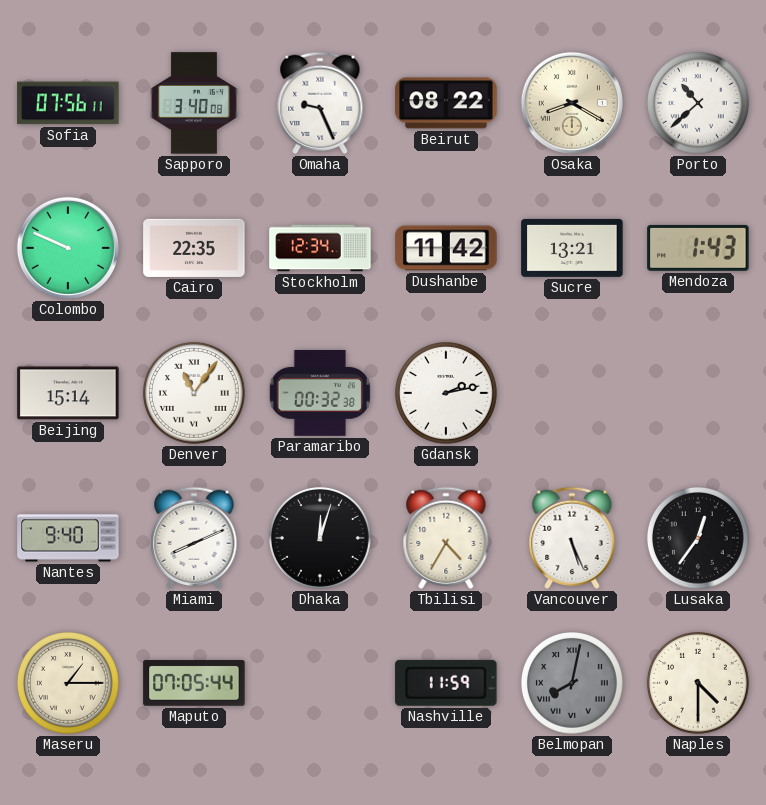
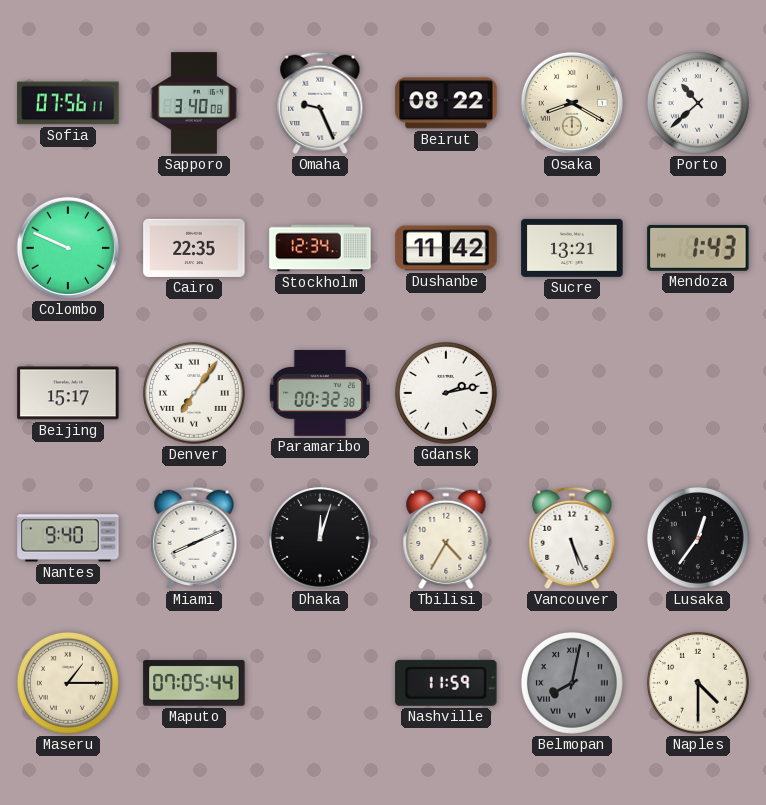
Beijing: 15:14 -> 15:17
Denver: 11:06 -> 7:06
